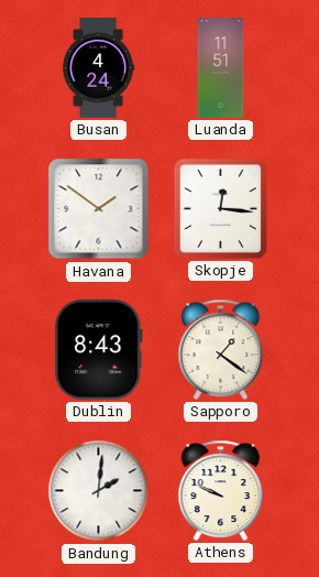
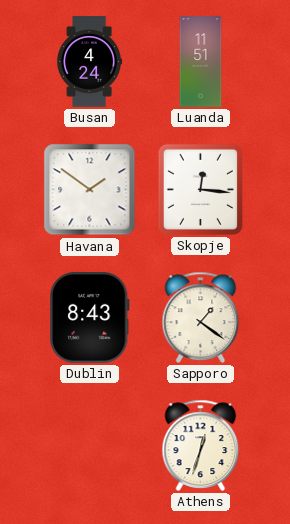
Bandung: 2:01 -> none
Athens: 9:49 -> 12:33
